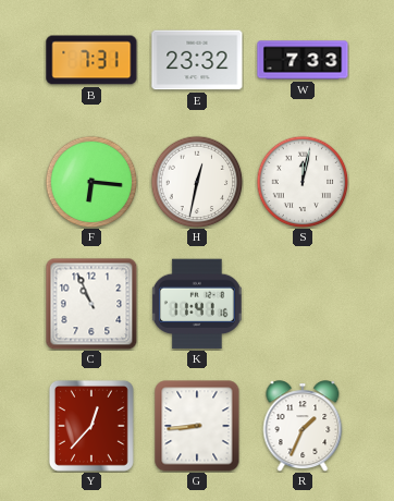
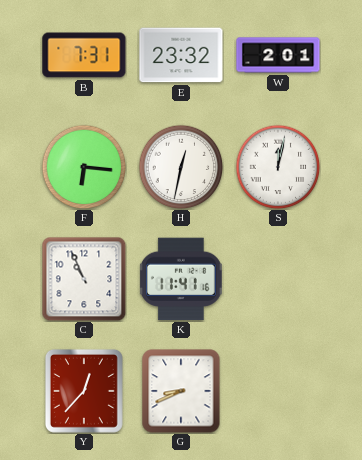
W: 7:33 -> 2:01
G: 8:44 -> 8:41
R: 1:34 -> none
